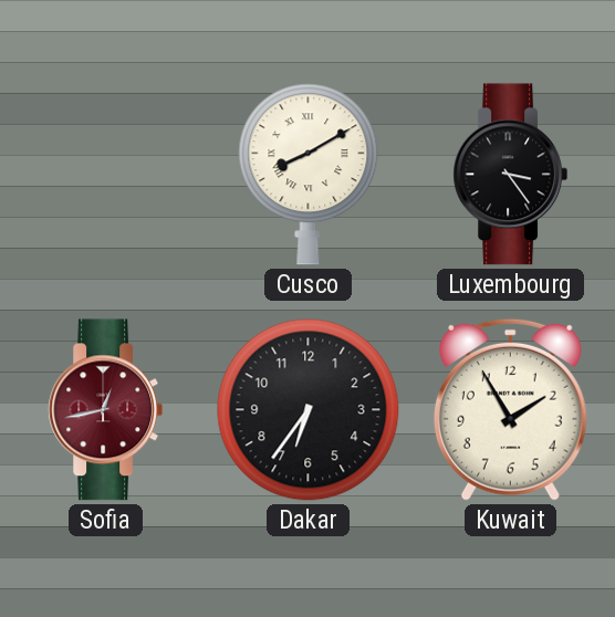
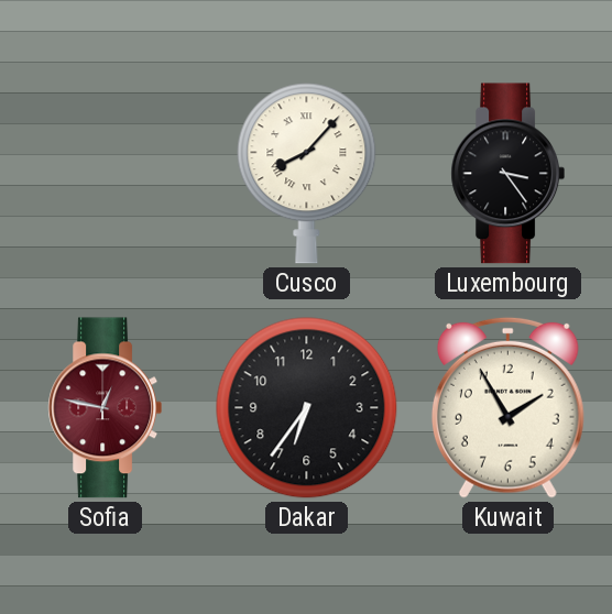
Cusco: 8:10 -> 8:07
Sofia: 12:43 -> 12:47
